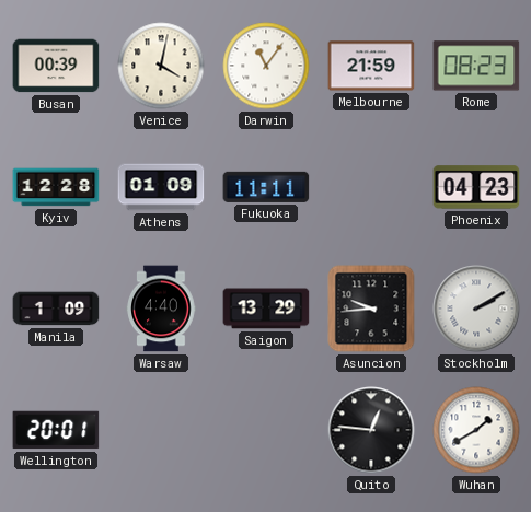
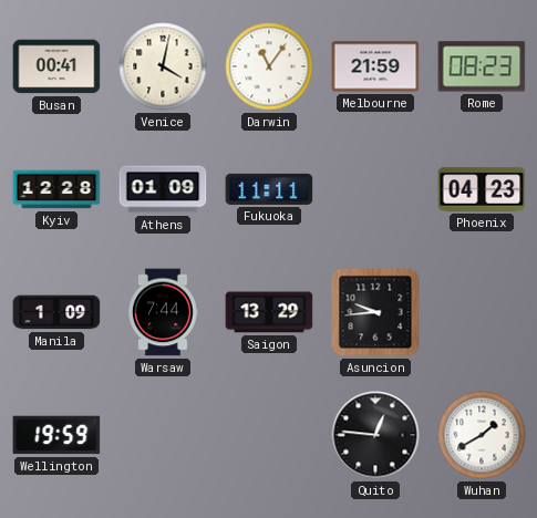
Busan: 00:39 -> 00:41
Warsaw: 4:40 -> 7:44
Stockholm: 2:10 -> none
Wellington: 20:01 -> 19:59
